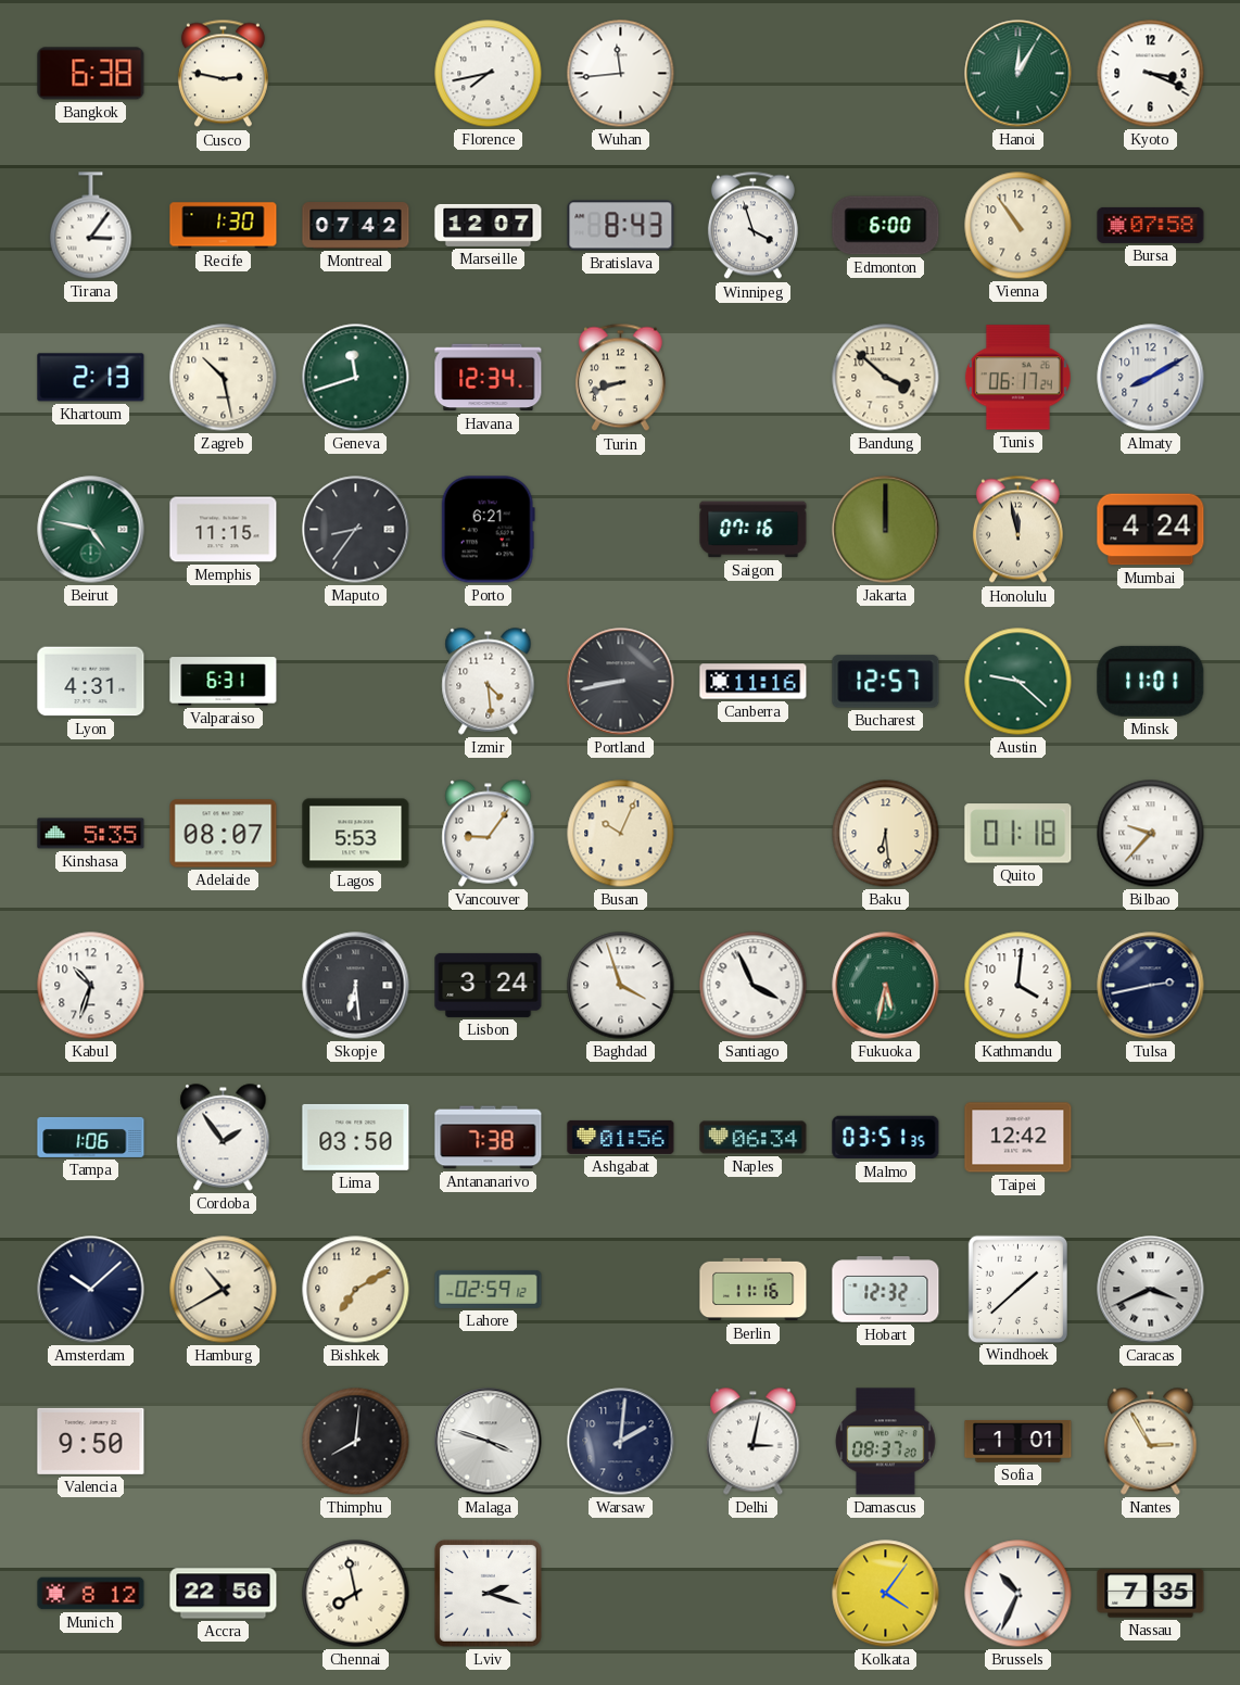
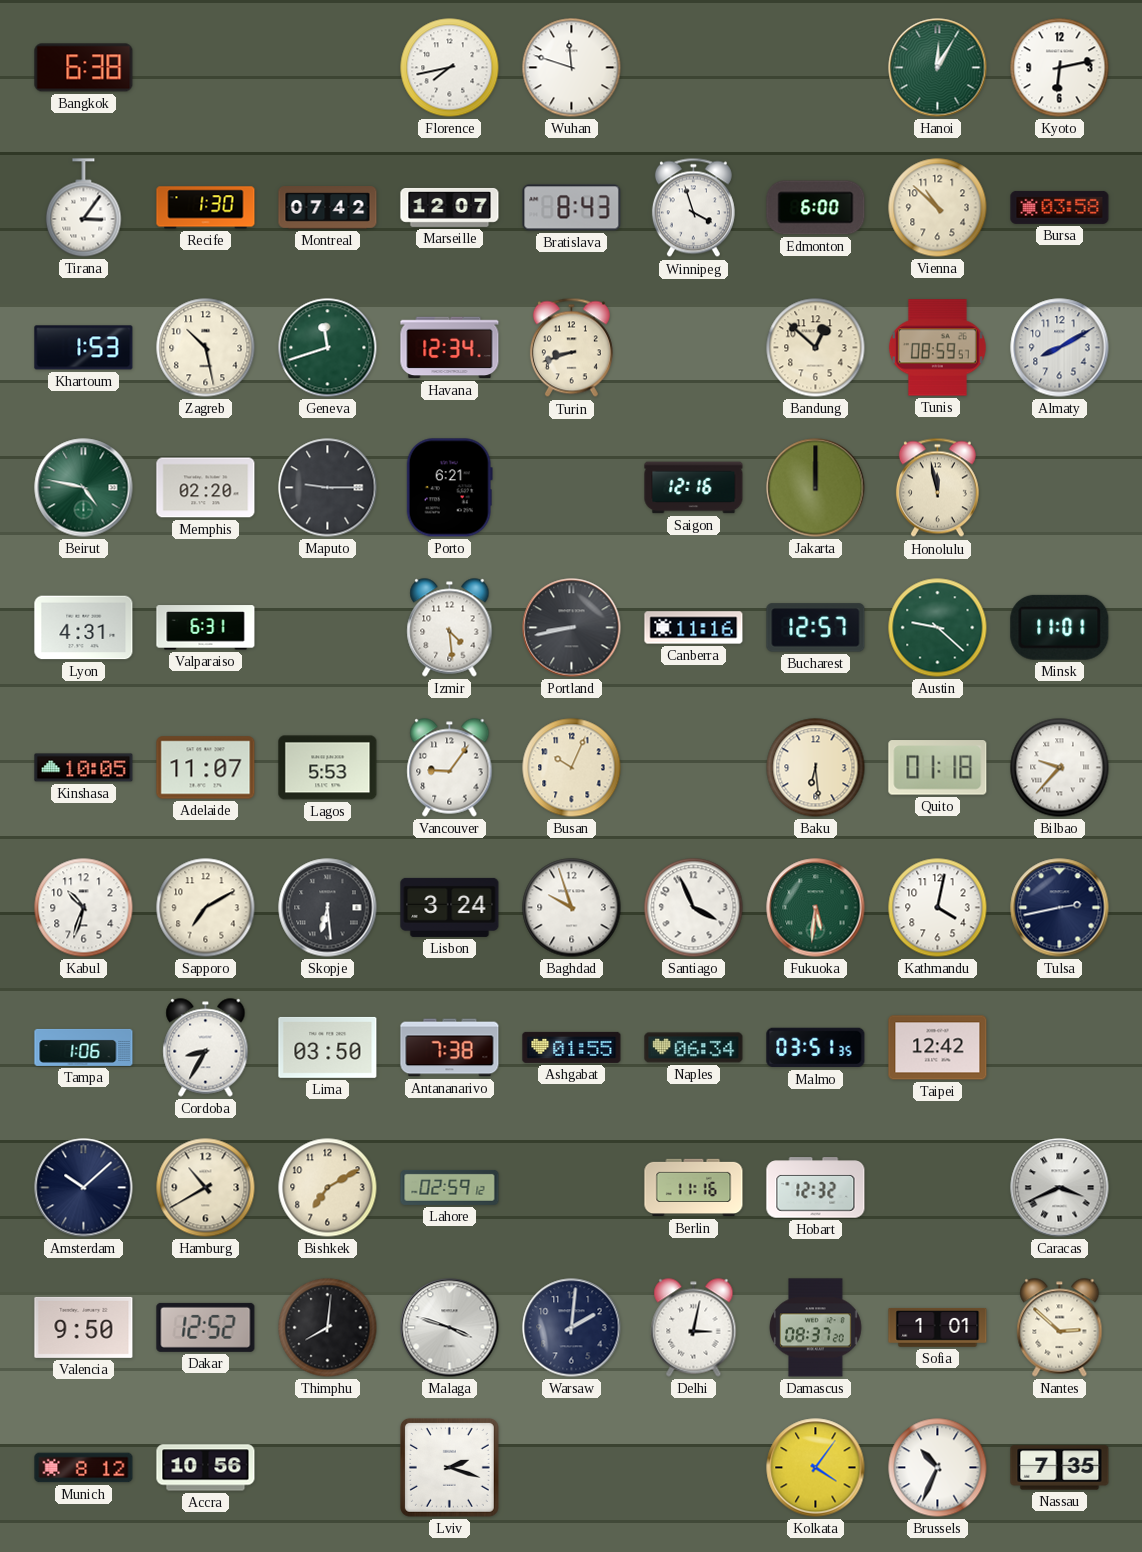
Cusco: 2:47 -> none
Wuhan: 11:44 -> 11:48
Kyoto: 3:19 -> 6:13
Vienna: 10:54 -> 10:52
Bursa: 07:58 -> 03:58
Khartoum: 2:13 -> 1:53
Bandung: 3:52 -> 12:52
Tunis: 06:17 -> 08:59
Memphis: 11:15 -> 02:20
Maputo: 8:36 -> 9:15
Saigon: 07:16 -> 12:16
Mumbai: 4:24 -> none
Kinshasa: 5:35 -> 10:05
Adelaide: 08:07 -> 11:07
Sapporo: none -> 7:10
Baghdad: 3:57 -> 9:57
Fukuoka: 5:32 -> 5:31
Kathmandu: 4:01 -> 4:02
Cordoba: 1:54 -> 8:35
Ashgabat: 01:56 -> 01:55
Windhoek: 1:38 -> none
Dakar: none -> 12:52
Nantes: 2:55 -> 2:52
Accra: 22:56 -> 10:56
Chennai: 7:58 -> none
